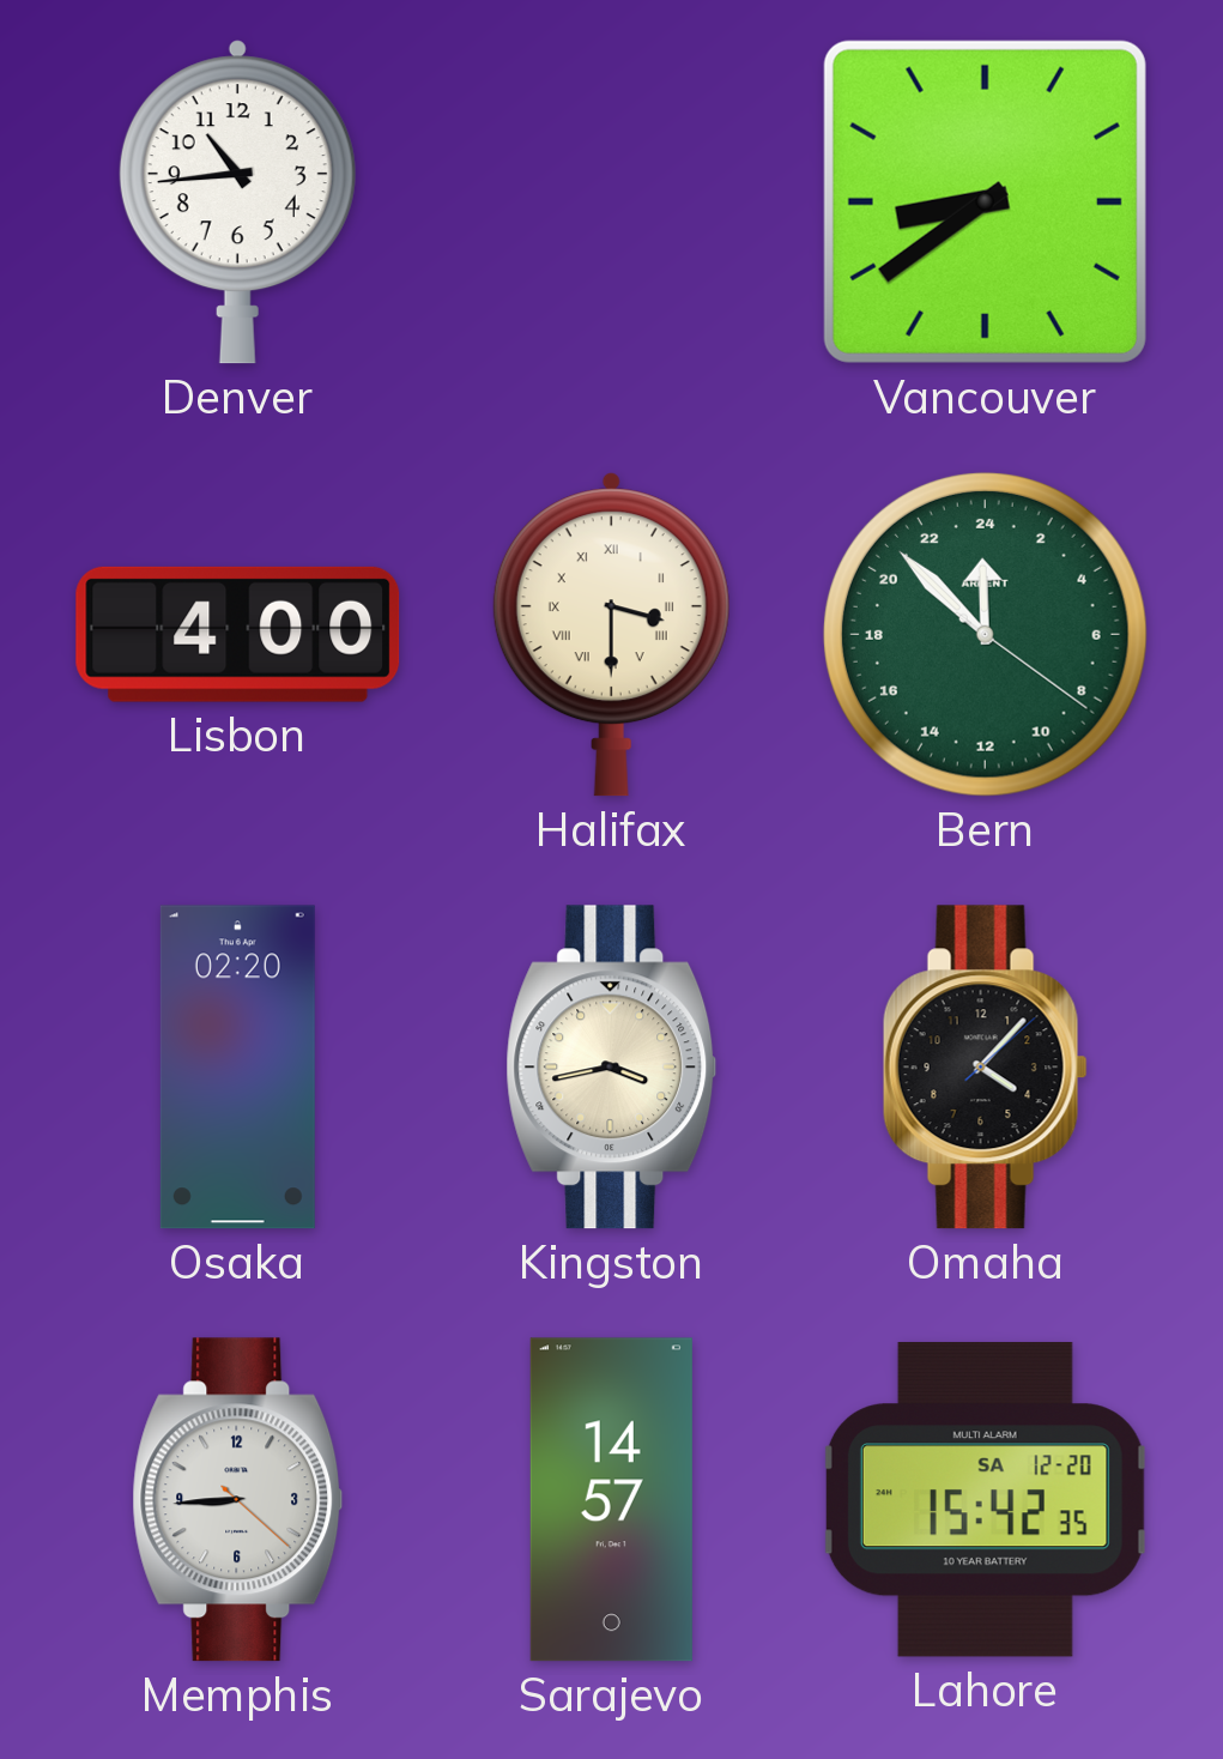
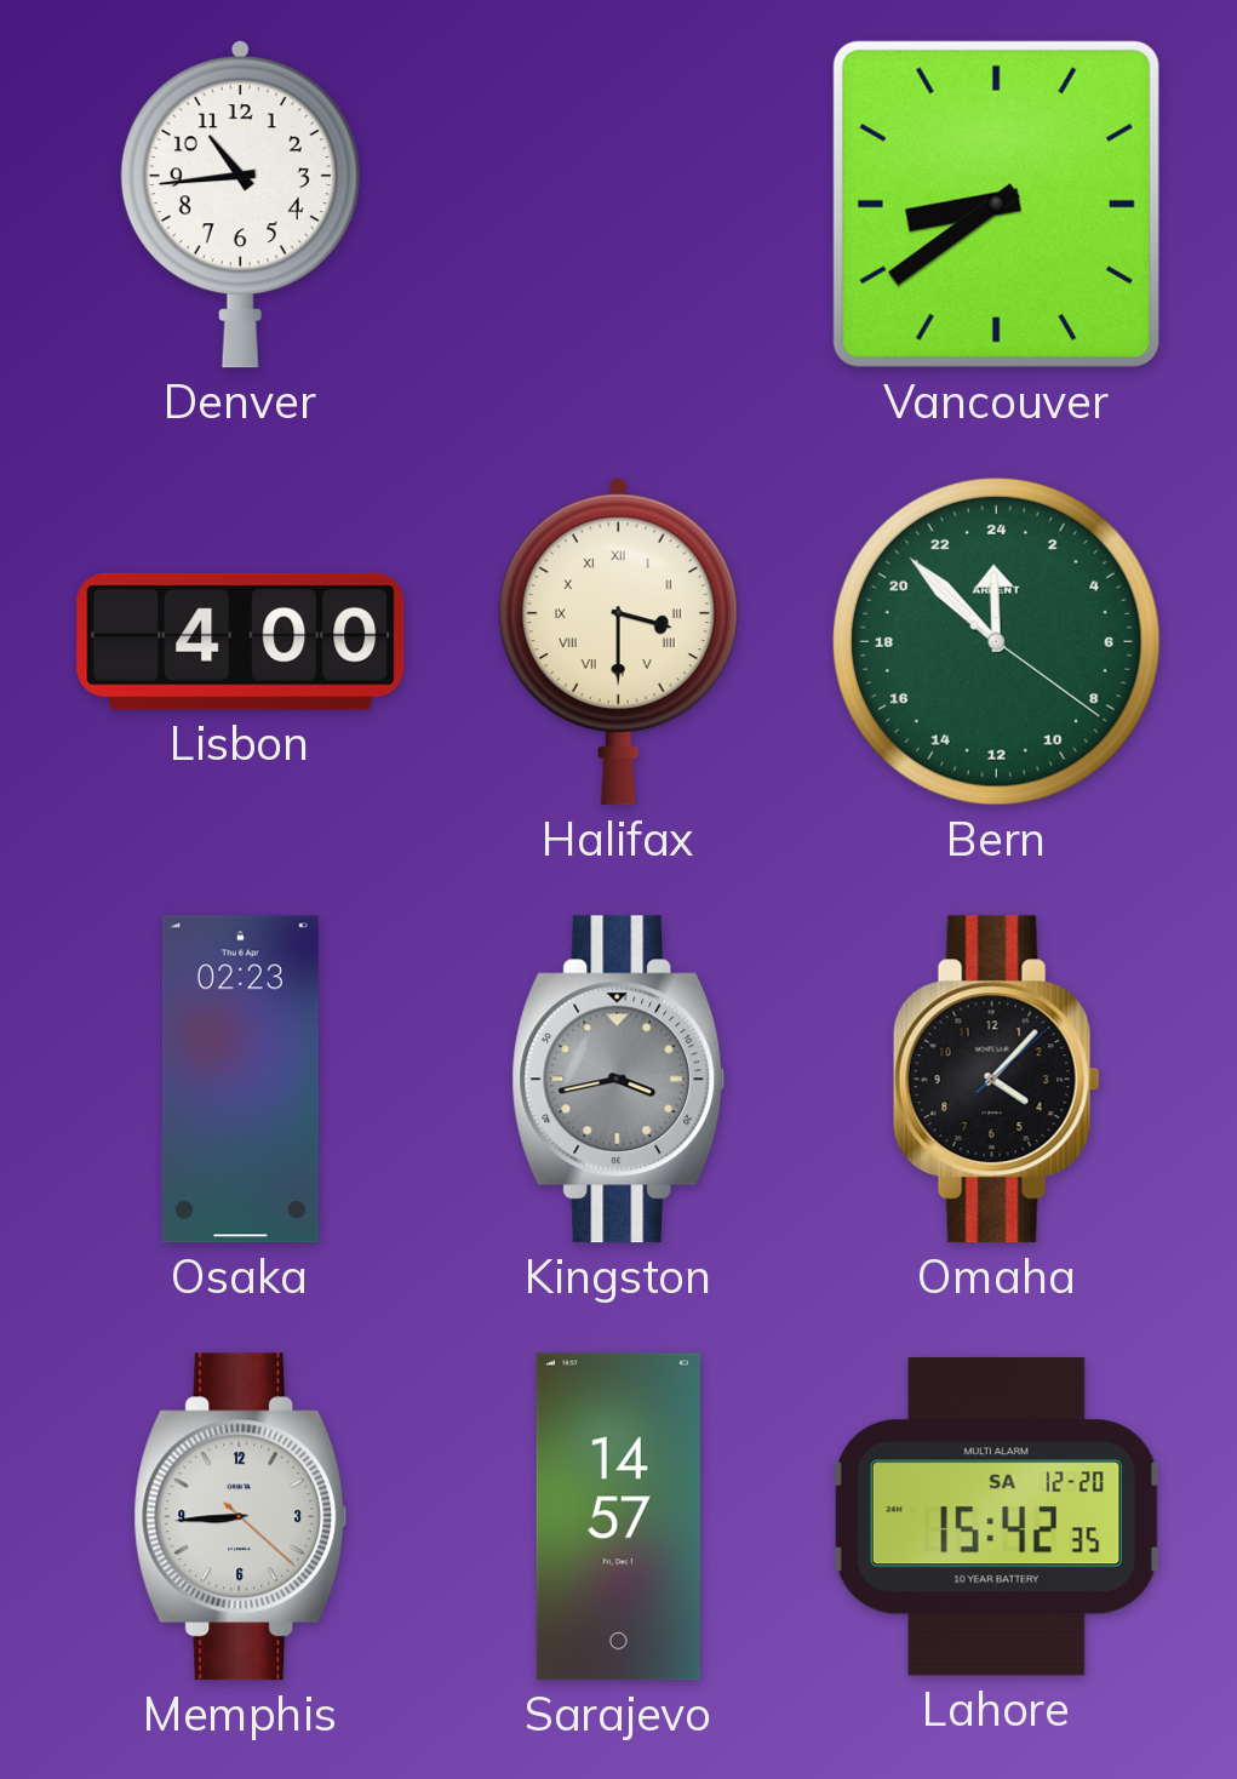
Osaka: 02:20 -> 02:23
Kingston dial: cream -> grey
